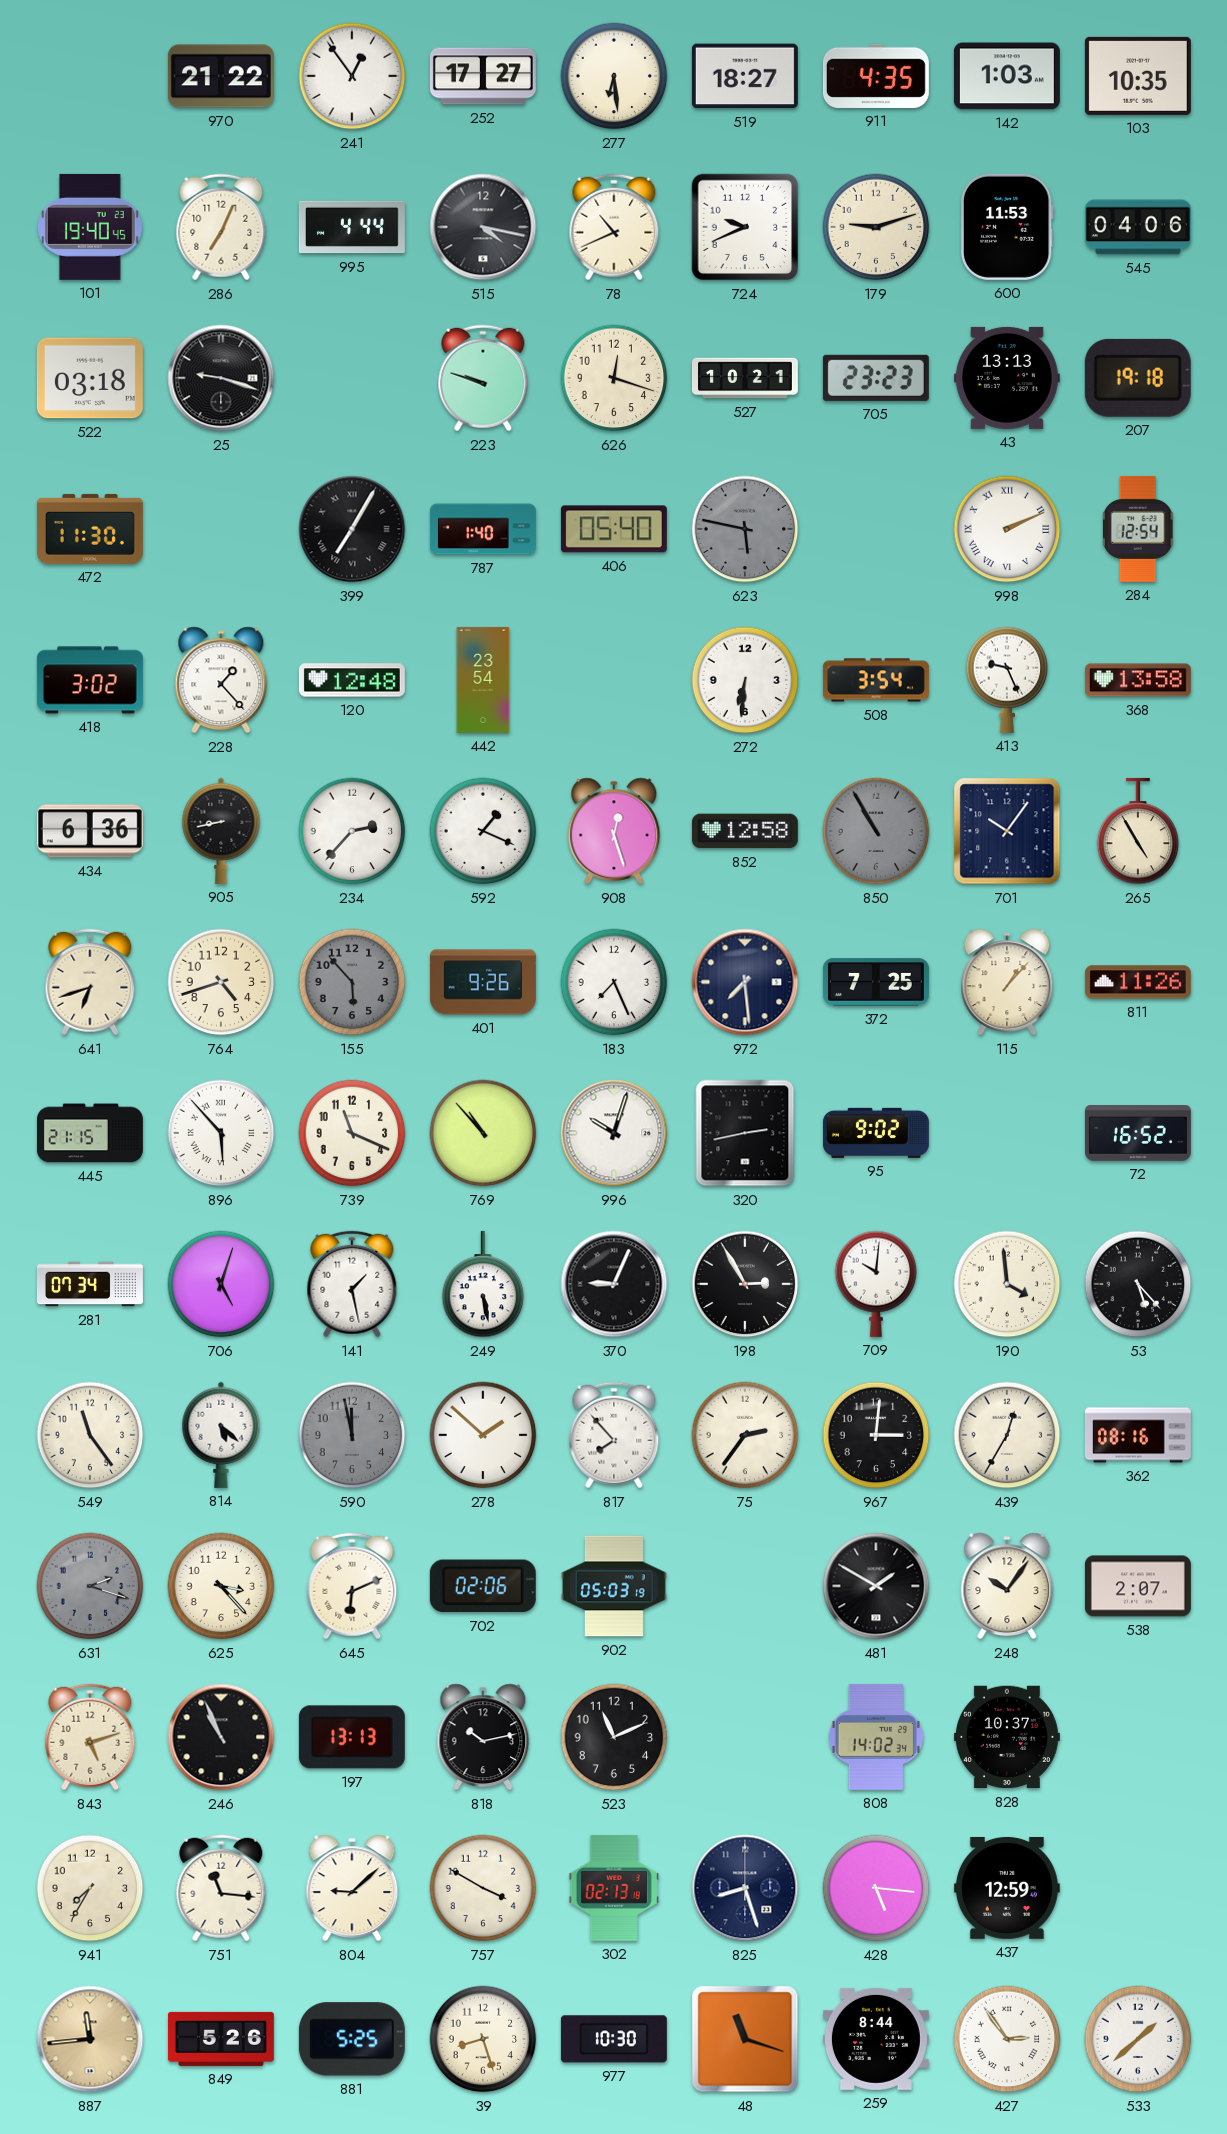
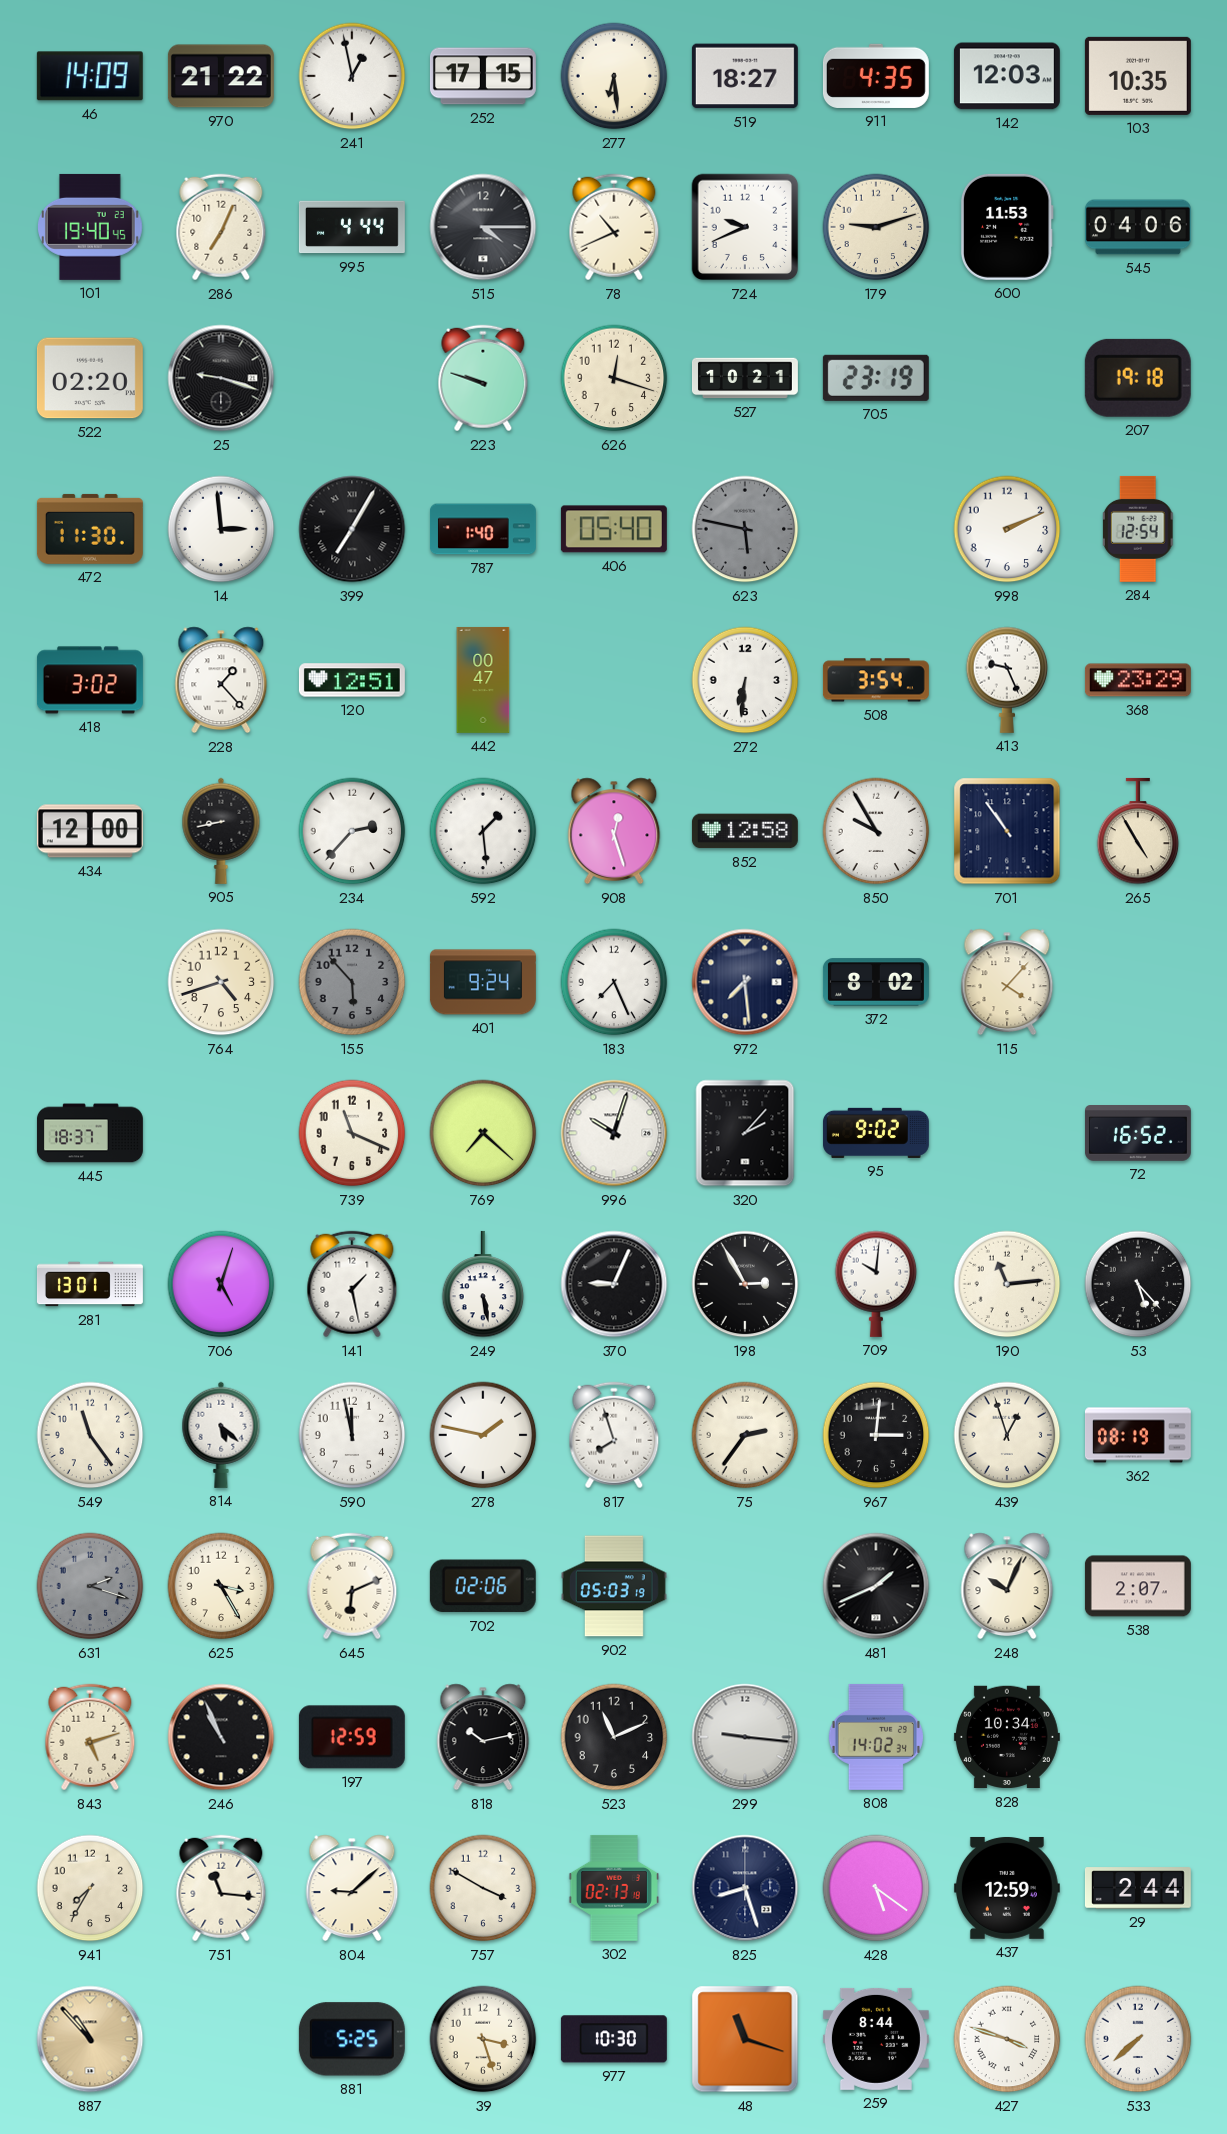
46: none -> 14:09
241: 12:54 -> 12:58
252: 17:27 -> 17:15
142: 1:03 -> 12:03
515: 4:17 -> 4:15
522: 03:18 -> 02:20
705: 23:23 -> 23:19
43: 13:13 -> none
14: none -> 2:59
998 numerals: Roman -> Arabic
120: 12:48 -> 12:51
442: 23:54 -> 00:47
368: 13:58 -> 23:29
434: 6:36 -> 12:00
592: 1:19 -> 1:29
850: 10:55 -> 9:55
850 dial: grey -> white
701: 10:06 -> 10:54
641: 6:42 -> none
401: 9:26 -> 9:24
372: 7:25 -> 8:02
115: 1:07 -> 4:07
811: 11:26 -> none
445: 21:15 -> 18:37
896: 5:53 -> none
769: 10:53 -> 7:22
320: 2:43 -> 2:07
281: 07:34 -> 13:01
190: 3:59 -> 11:14
590 dial: grey -> white
278: 1:52 -> 1:47
817: 7:53 -> 7:57
439: 12:35 -> 12:57
362: 08:16 -> 08:19
625: 3:23 -> 3:25
481: 1:50 -> 1:41
248: 10:06 -> 10:04
197: 13:13 -> 12:59
299: none -> 9:16
828: 10:37 -> 10:34
428: 5:16 -> 5:21
29: none -> 2:44
887: 11:44 -> 10:53
849: 5:26 -> none
39: 8:27 -> 3:27
427: 2:54 -> 3:48
533: 1:38 -> 7:38
